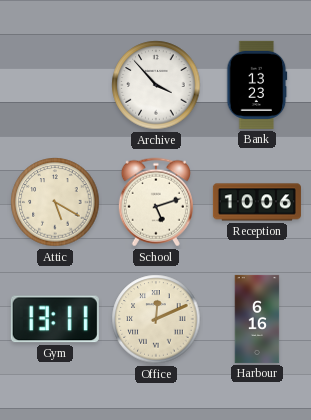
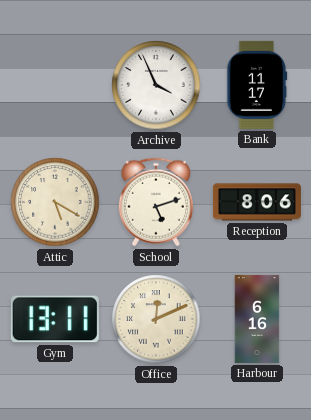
Archive: 3:53 -> 3:56
Bank: 13:23 -> 11:17
Reception: 10:06 -> 8:06
